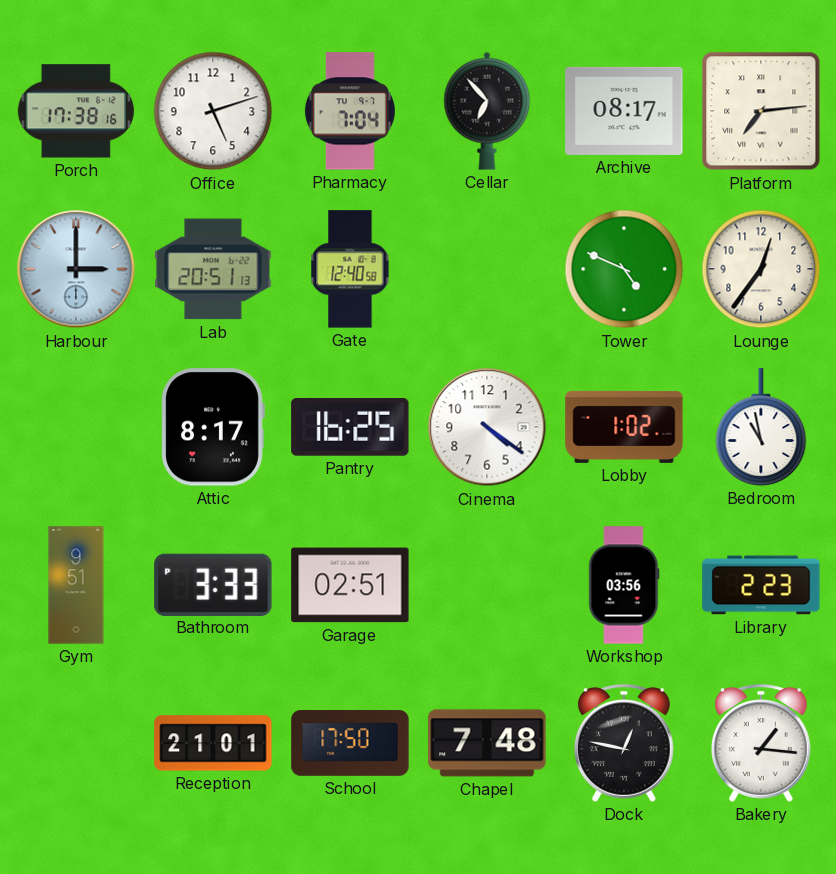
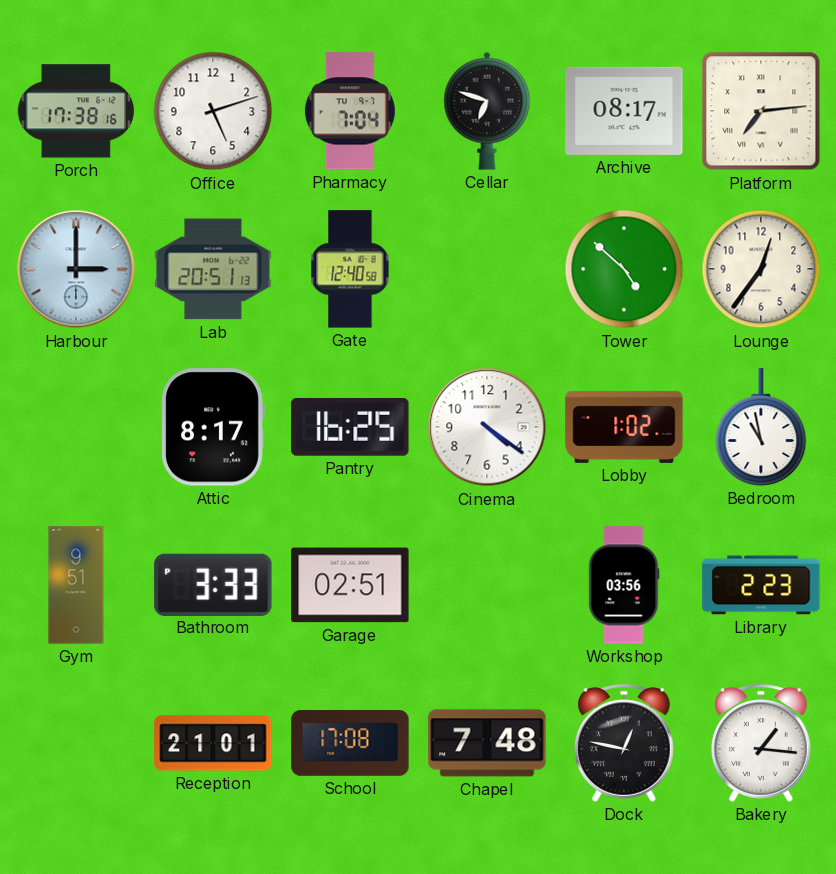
Cellar: 6:53 -> 6:48
Tower: 4:49 -> 4:52
School: 17:50 -> 17:08
